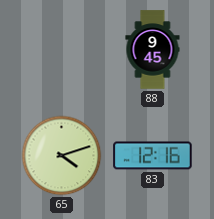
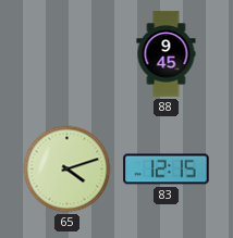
83: 12:16 -> 12:15
